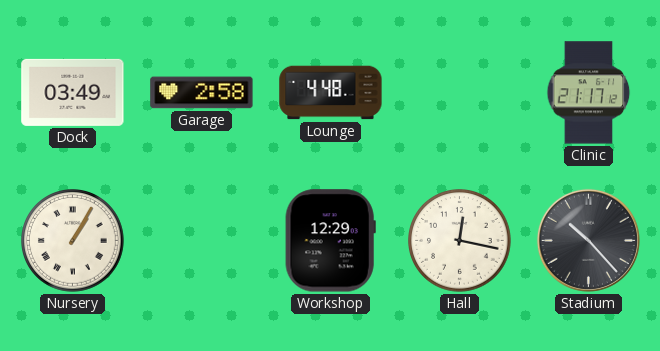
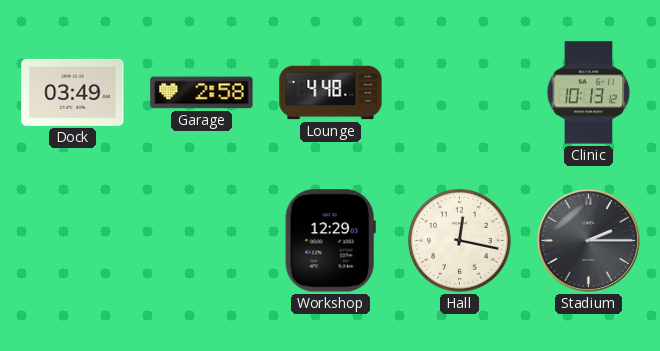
Clinic: 21:17 -> 10:13
Nursery: 1:05 -> none
Stadium: 10:23 -> 2:15
